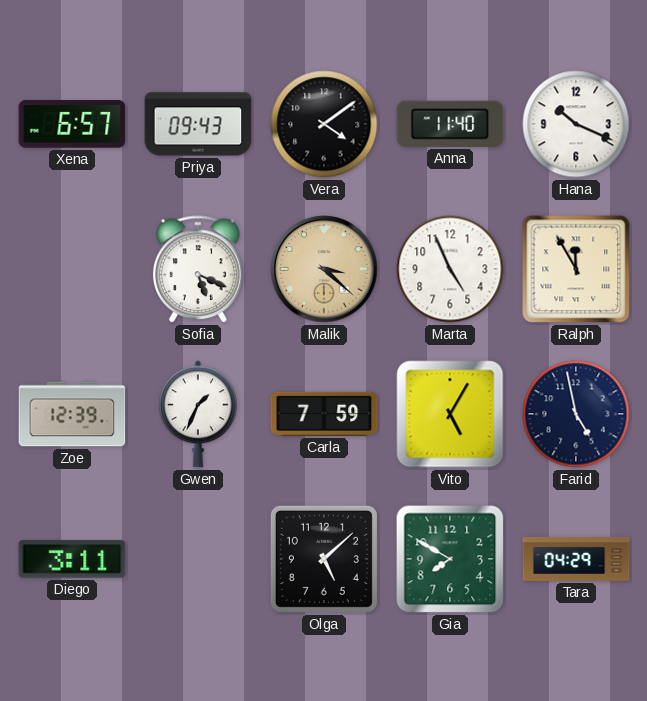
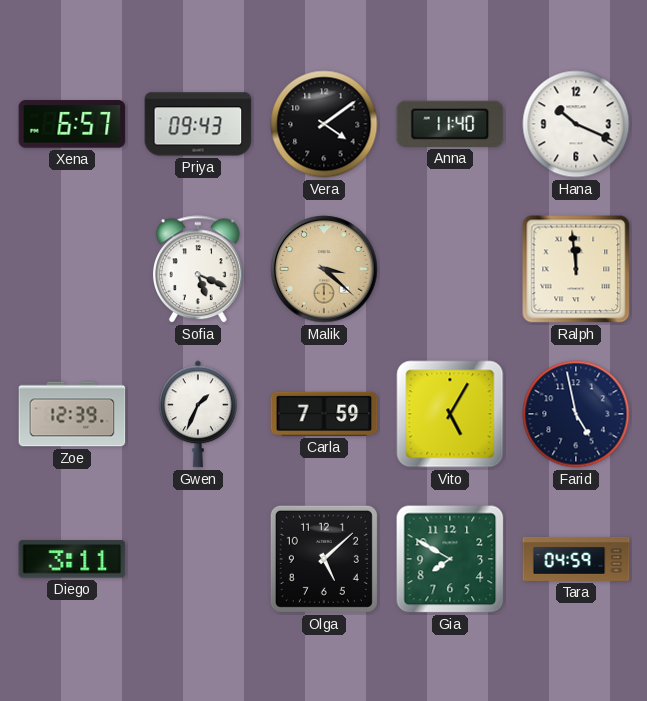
Marta: 4:56 -> none
Ralph: 11:55 -> 11:59
Tara: 04:29 -> 04:59
